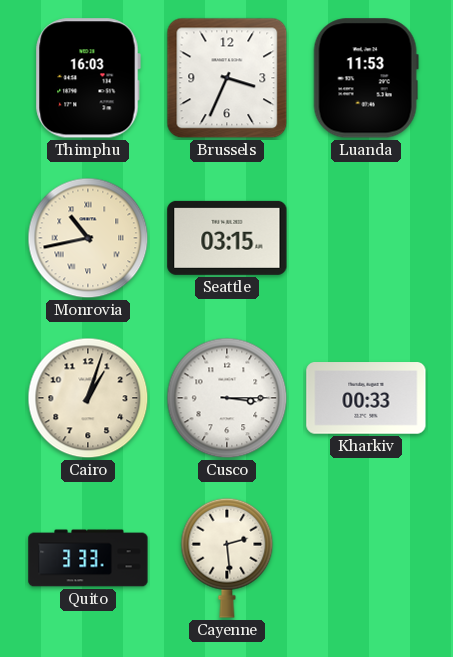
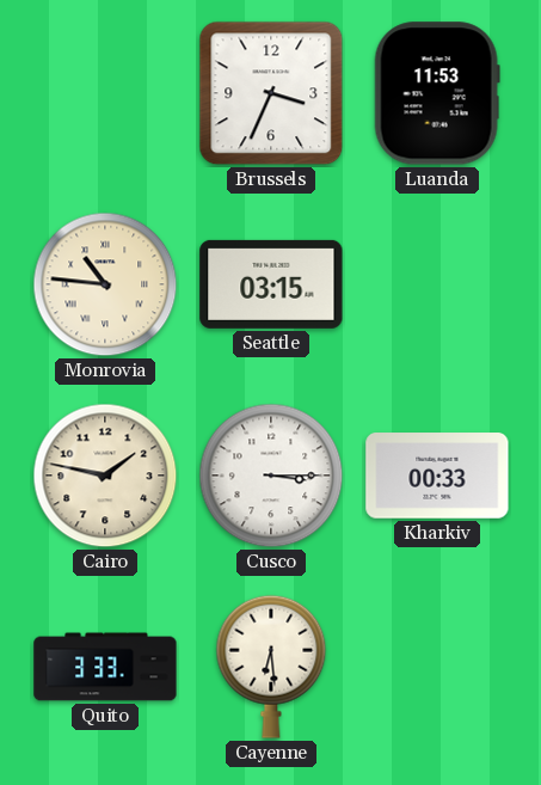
Thimphu: 16:03 -> none
Monrovia: 10:43 -> 10:46
Cairo: 1:03 -> 1:47
Cayenne: 2:29 -> 6:29
